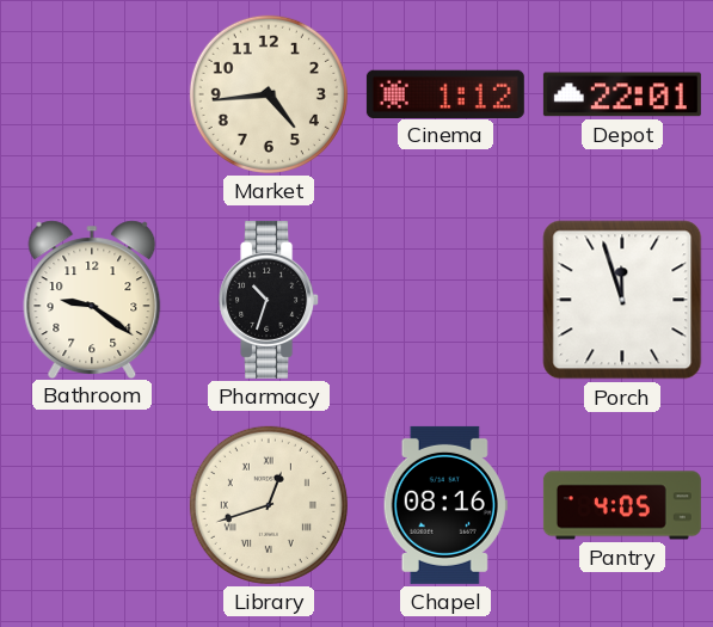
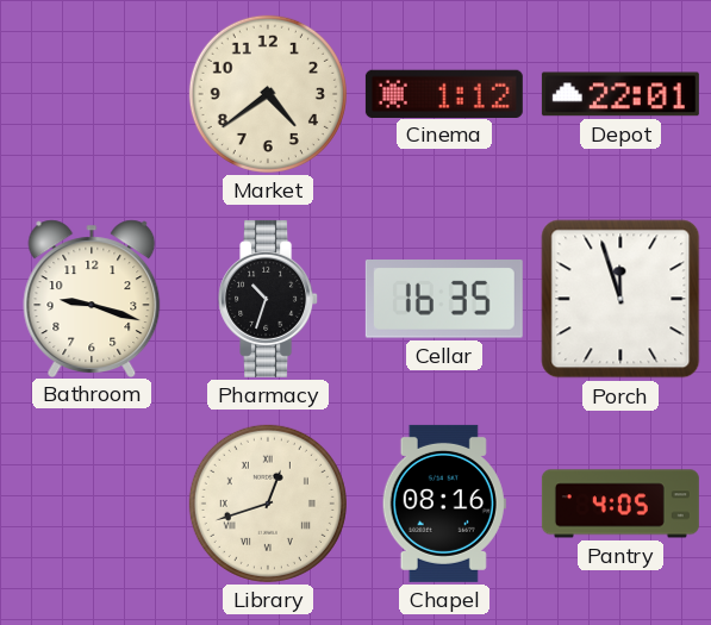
Market: 4:44 -> 4:39
Bathroom: 9:21 -> 9:18
Cellar: none -> 16:35
